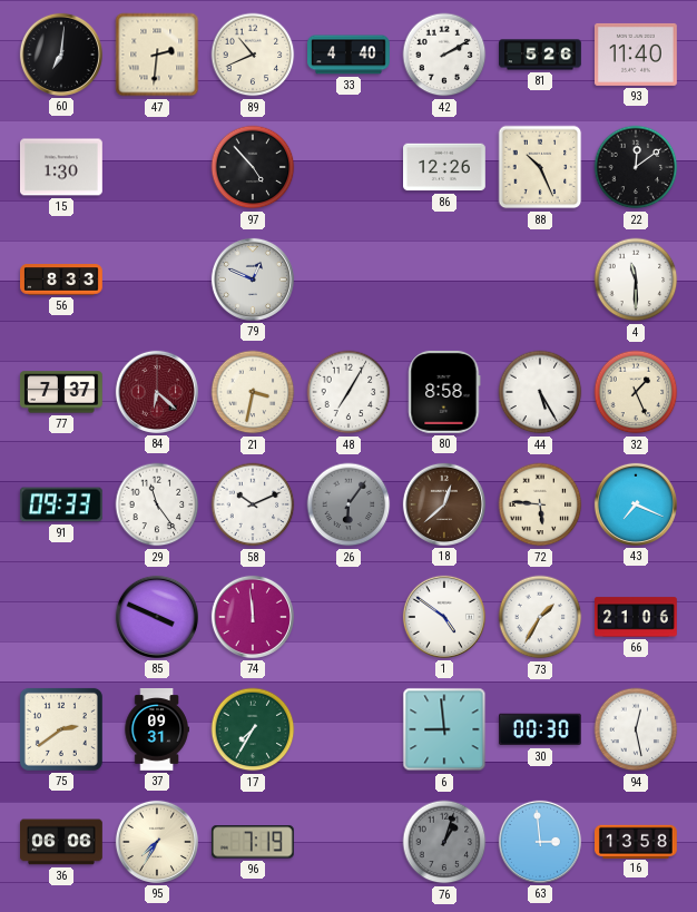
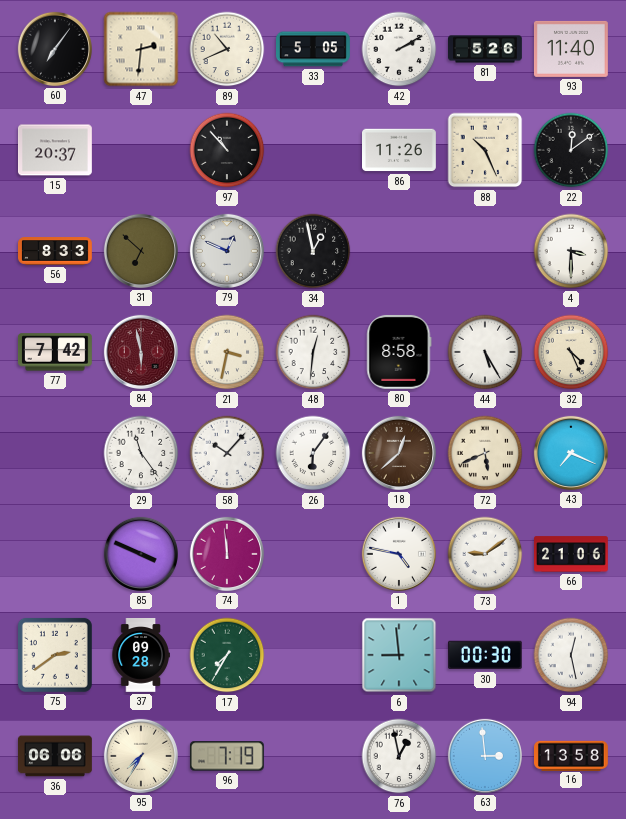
60: 7:01 -> 7:06
33: 4:40 -> 5:05
15: 1:30 -> 20:37
97: 4:53 -> 10:53
86: 12:26 -> 11:26
31: none -> 6:52
34: none -> 12:58
4: 11:30 -> 3:30
77: 7:37 -> 7:42
84: 6:22 -> 5:58
48: 7:05 -> 12:31
32: 1:26 -> 4:26
91: 09:33 -> none
58: 10:11 -> 10:07
26 dial: grey -> white
72: 5:46 -> 5:41
1: 4:51 -> 4:47
73: 1:35 -> 9:09
37: 09:31 -> 09:28
76: 1:03 -> 12:58
76 dial: grey -> white
